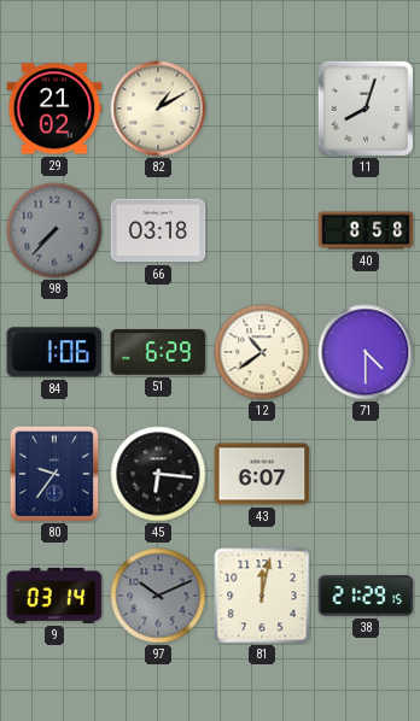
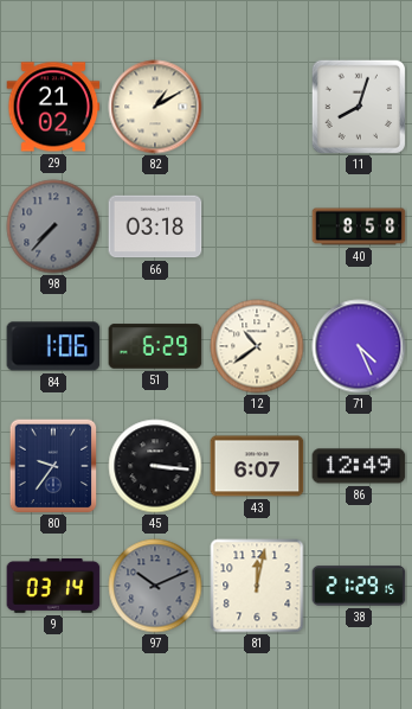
71: 4:30 -> 4:26
45: 6:16 -> 3:16
86: none -> 12:49
